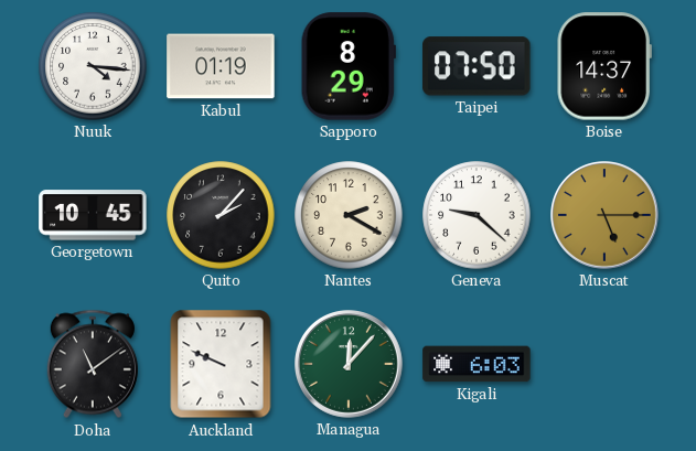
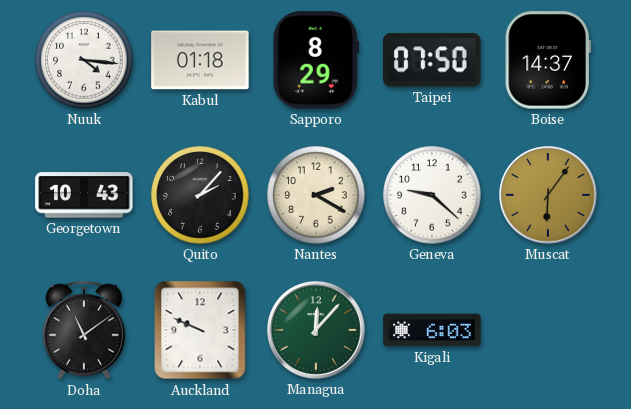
Kabul: 01:19 -> 01:18
Georgetown: 10:45 -> 10:43
Muscat: 5:15 -> 6:06
